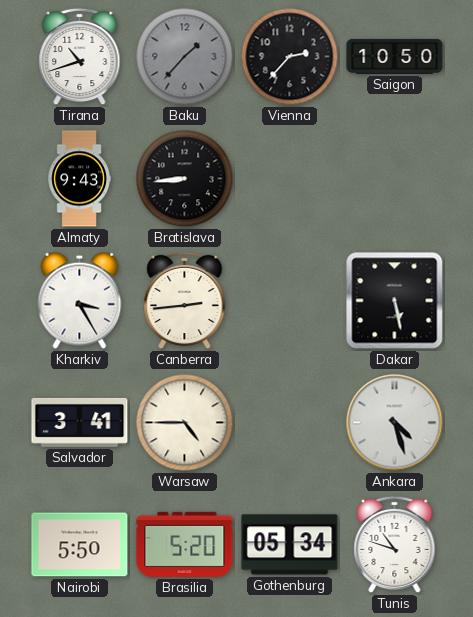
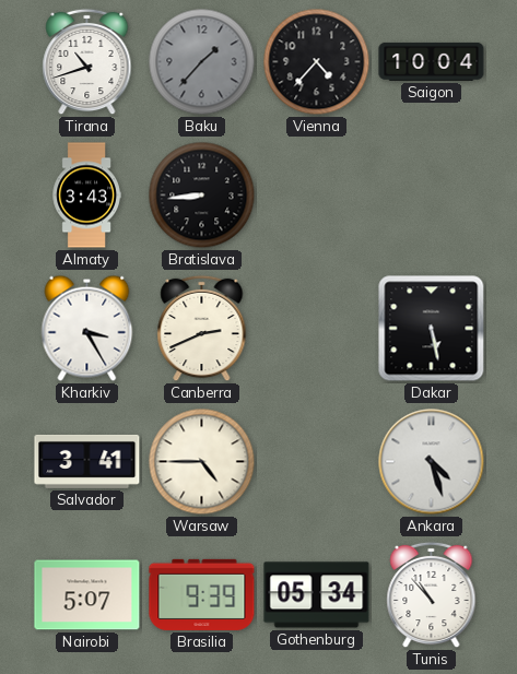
Vienna: 2:37 -> 4:37
Saigon: 10:50 -> 10:04
Almaty: 9:43 -> 3:43
Canberra: 2:44 -> 2:41
Nairobi: 5:50 -> 5:07
Brasilia: 5:20 -> 9:39
Tunis: 10:48 -> 10:53
